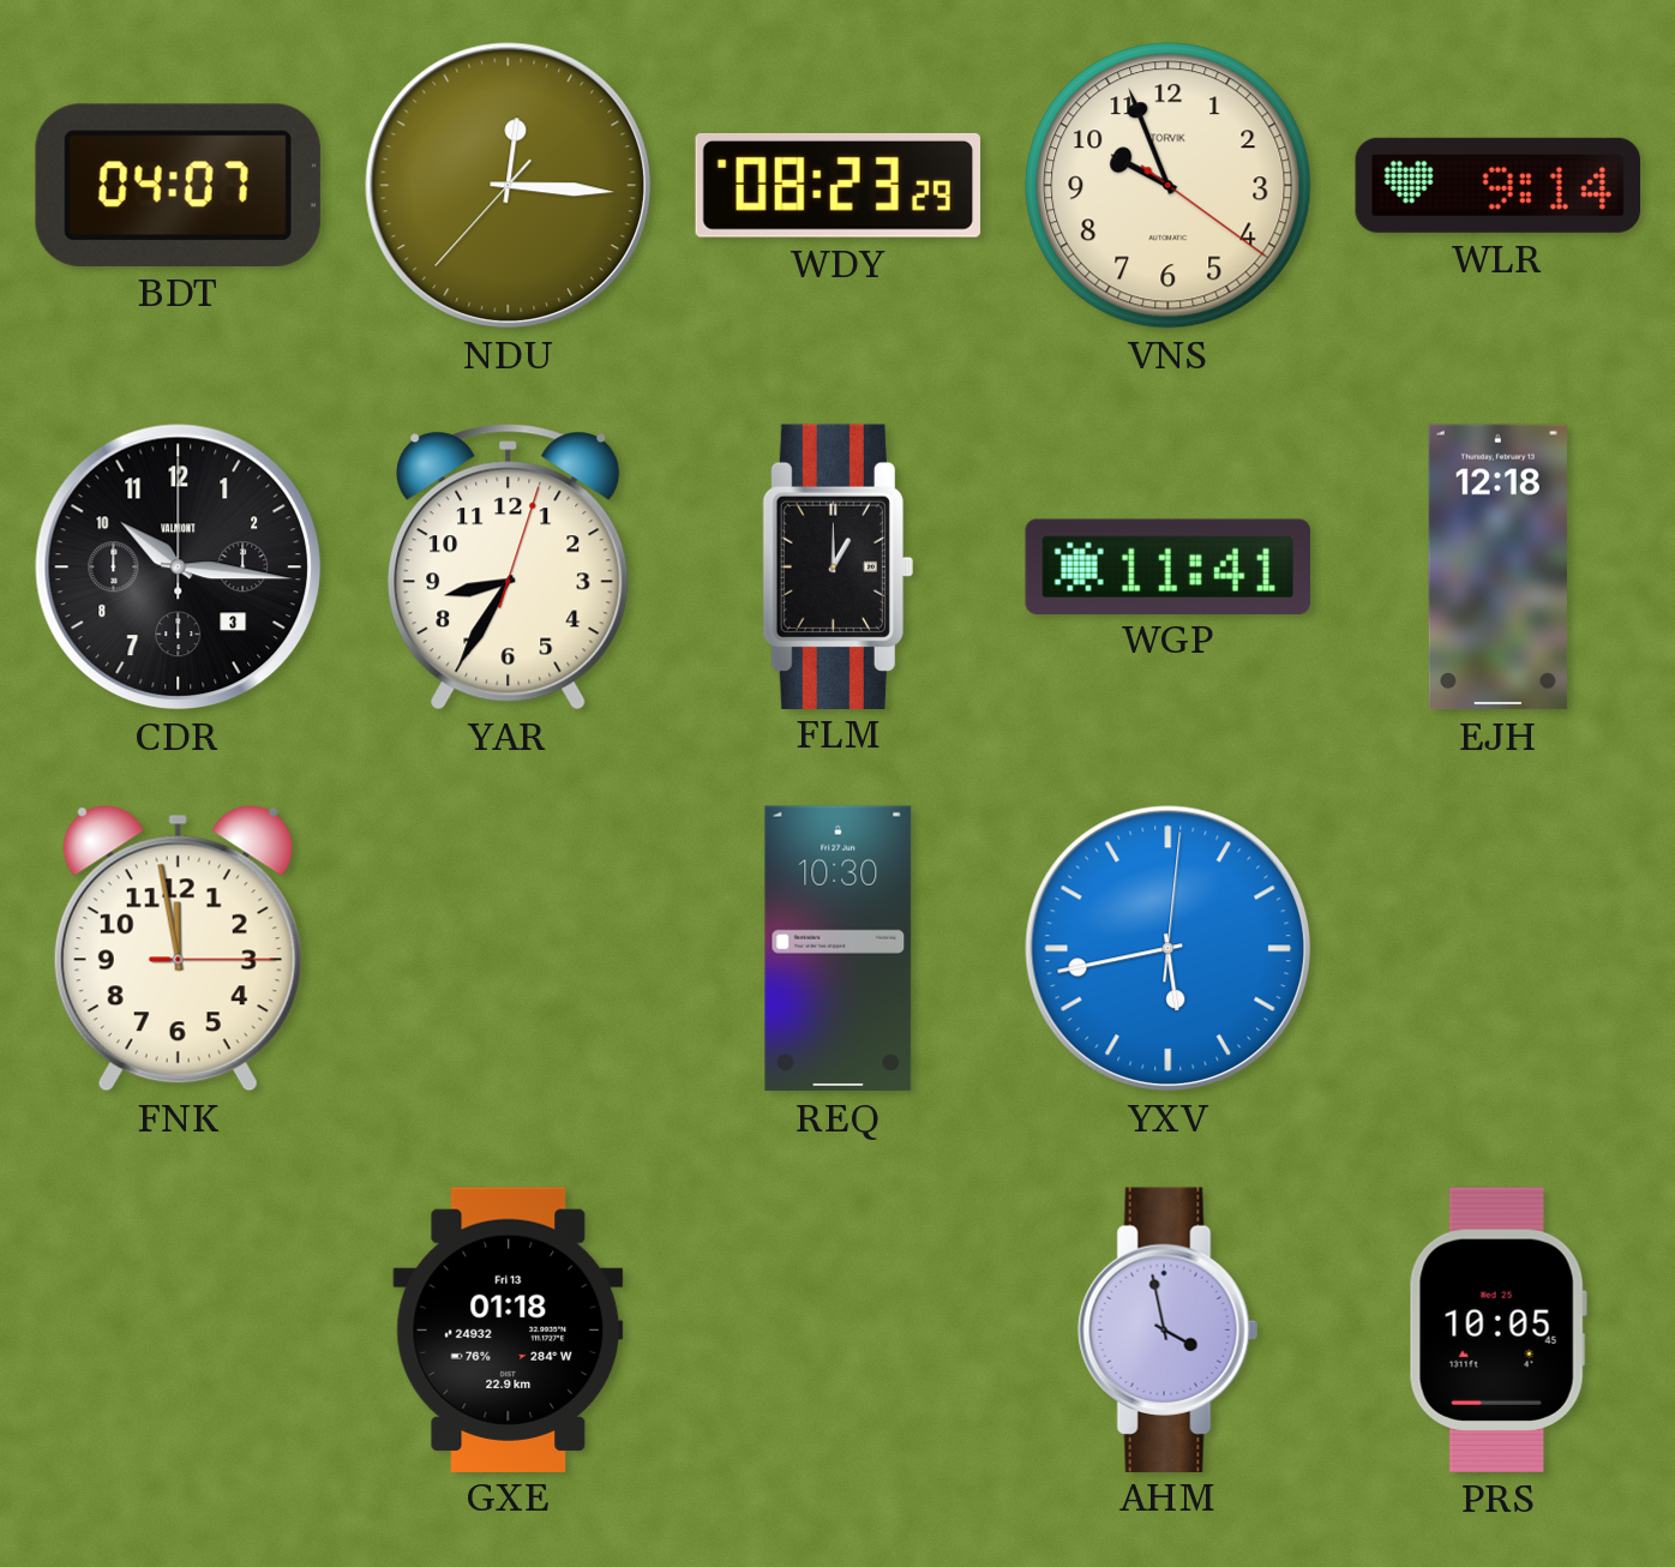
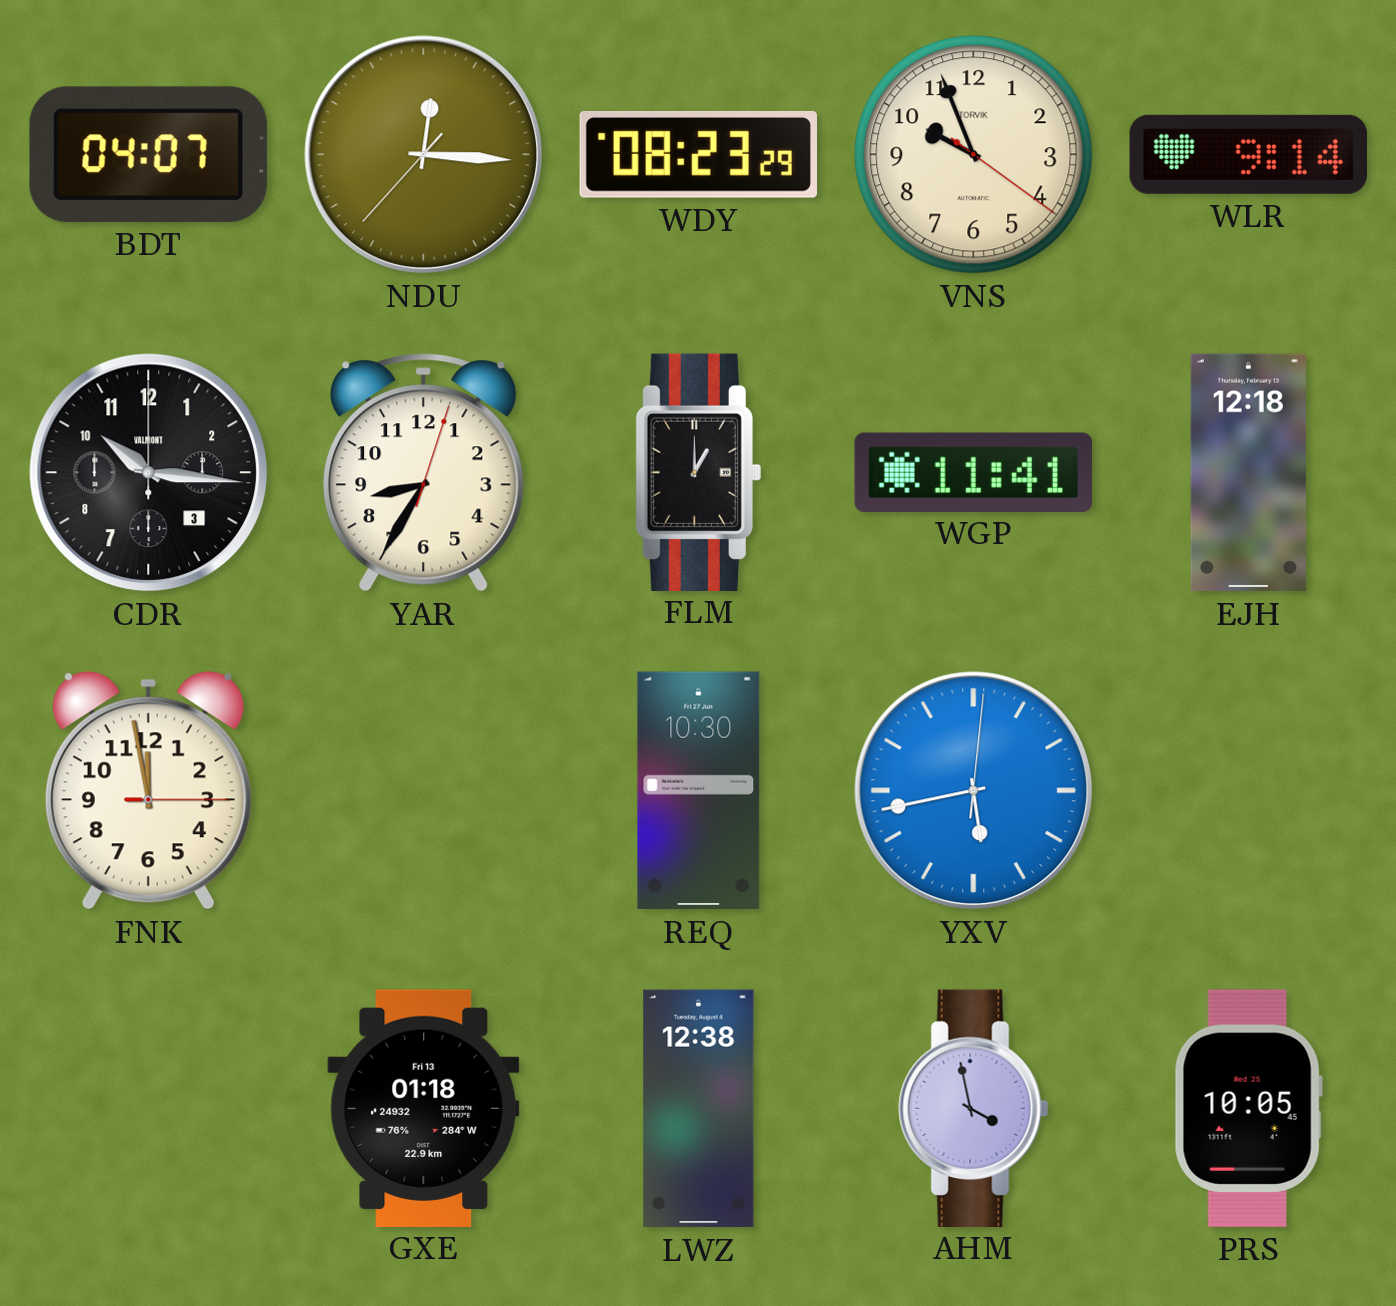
LWZ: none -> 12:38
